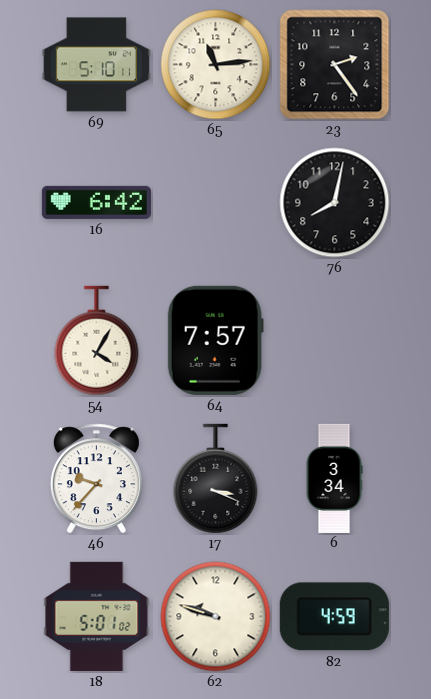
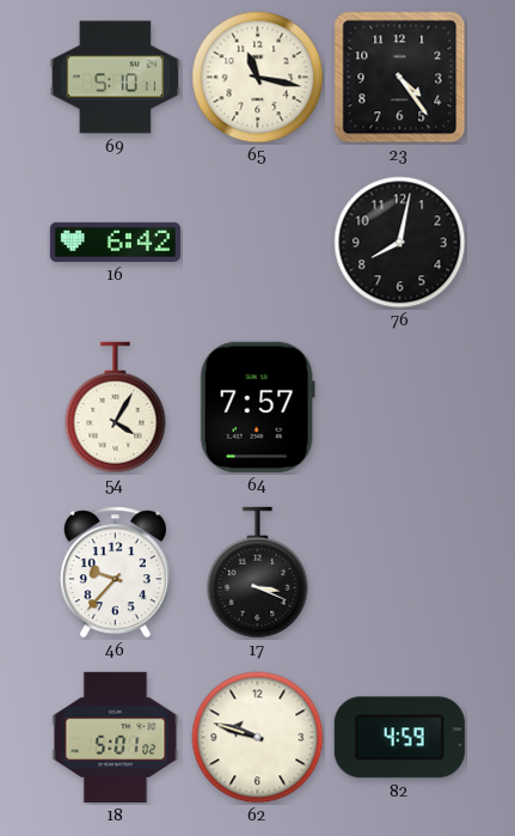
65: 11:14 -> 11:17
23: 2:24 -> 4:24
6: 3:34 -> none
